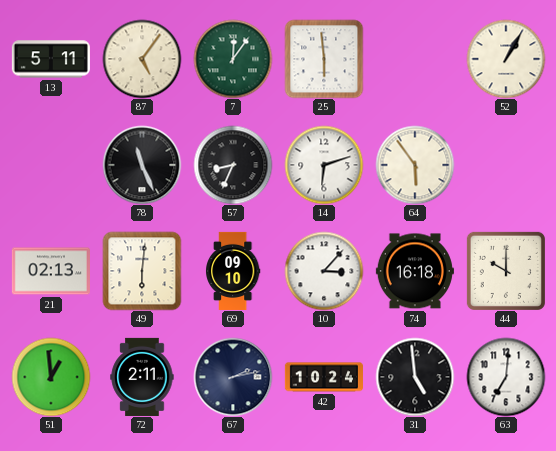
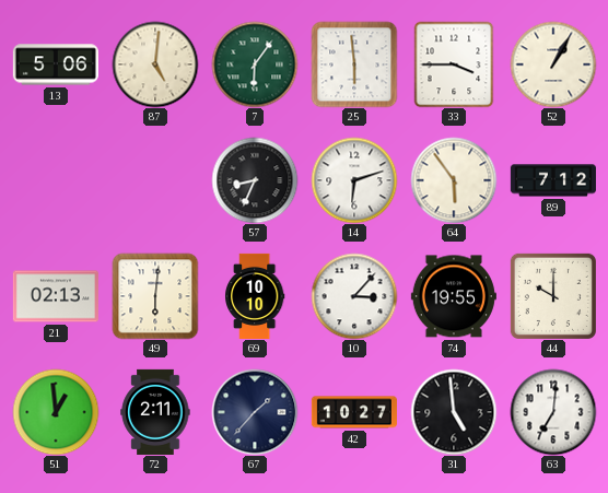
13: 5:11 -> 5:06
87: 5:06 -> 5:01
7: 12:06 -> 6:06
33: none -> 3:45
78: 11:26 -> none
89: none -> 7:12
69: 09:10 -> 10:10
74: 16:18 -> 19:55
67: 2:13 -> 1:37
42: 10:24 -> 10:27
